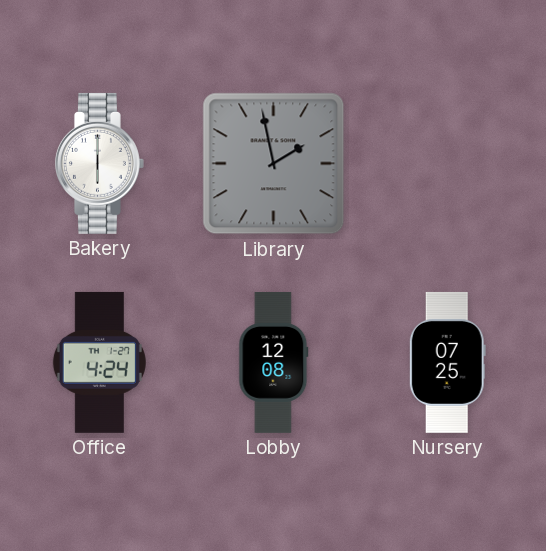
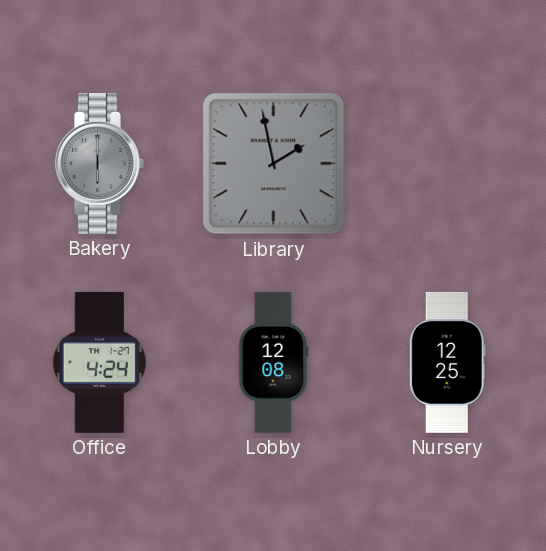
Bakery dial: white -> grey
Nursery: 07:25 -> 12:25
